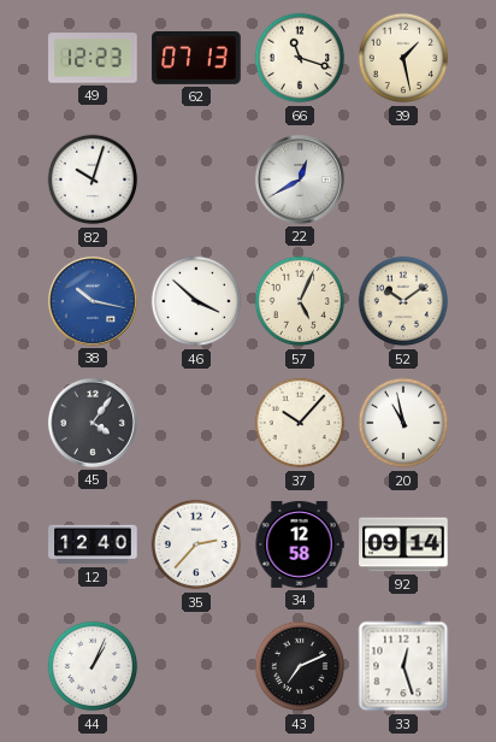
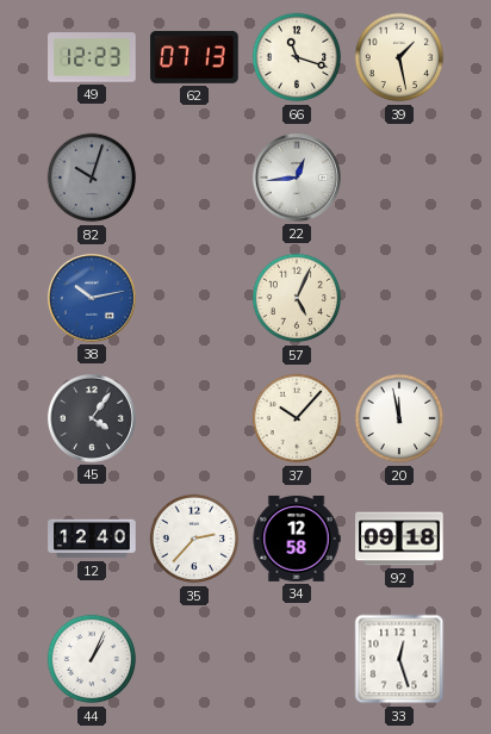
82 dial: white -> grey
22: 12:40 -> 12:44
38: 10:17 -> 10:13
46: 3:52 -> none
52: 10:09 -> none
20: 10:58 -> 11:58
92: 09:14 -> 09:18
43: 7:11 -> none
